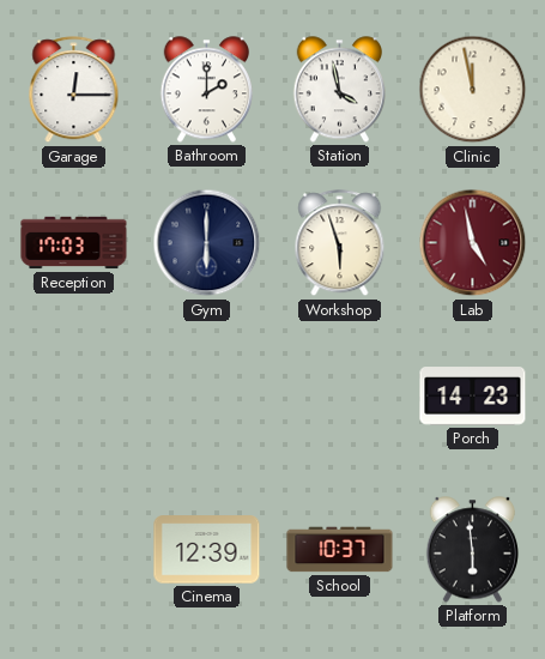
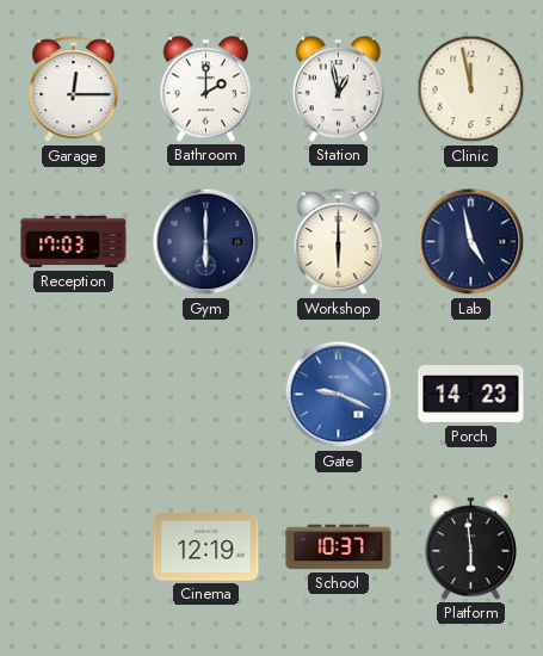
Station: 3:58 -> 12:58
Workshop: 5:57 -> 6:00
Lab dial: burgundy -> navy
Gate: none -> 9:19
Cinema: 12:39 -> 12:19
